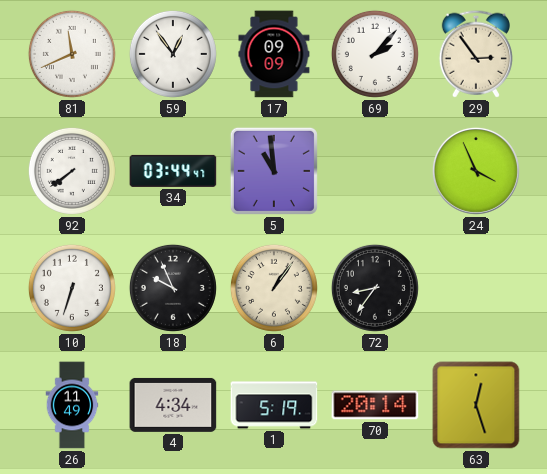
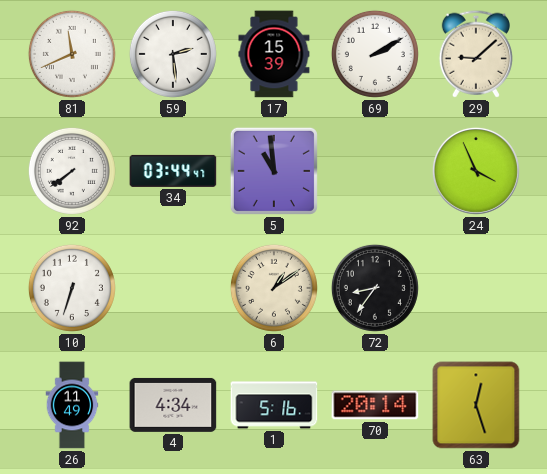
59: 12:54 -> 2:29
17: 09:09 -> 15:39
69: 2:07 -> 2:10
29: 2:54 -> 9:08
18: 9:56 -> none
6: 1:06 -> 1:09
1: 5:19 -> 5:16
